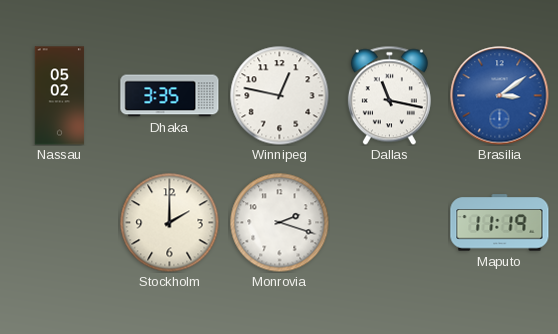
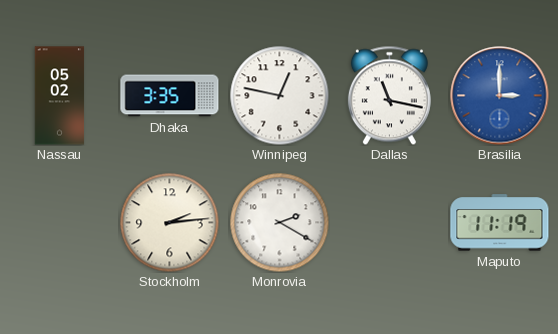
Brasilia: 3:09 -> 3:00
Stockholm: 2:00 -> 2:14
Monrovia: 2:18 -> 2:20
